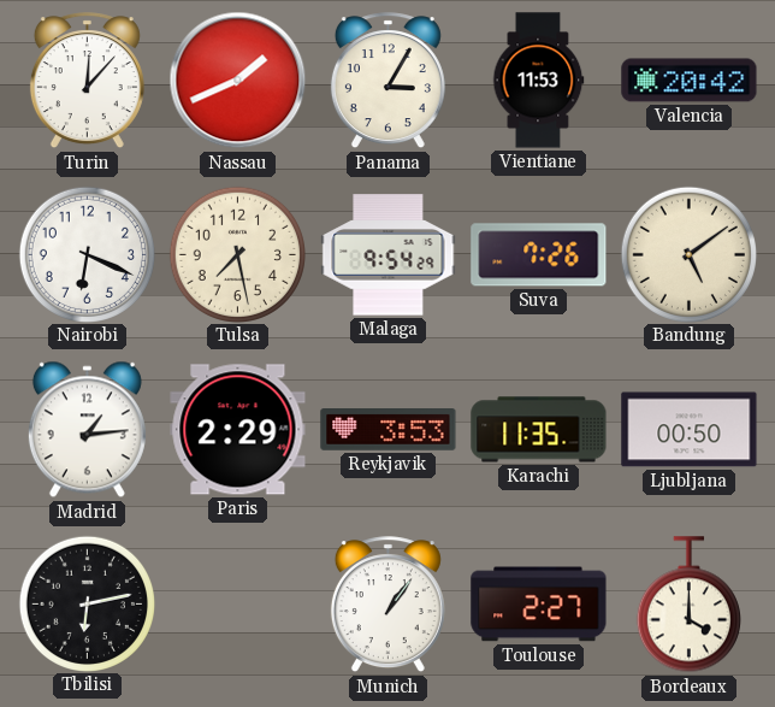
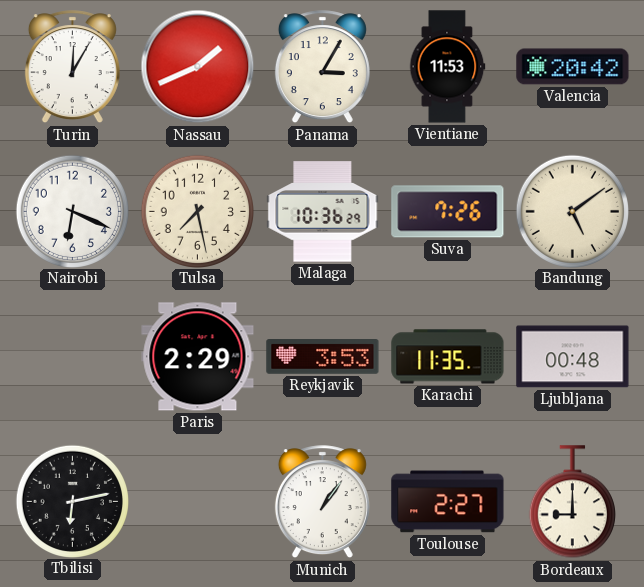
Turin: 12:07 -> 12:05
Malaga: 9:54 -> 10:36
Madrid: 1:14 -> none
Ljubljana: 00:50 -> 00:48
Bordeaux: 4:00 -> 9:00
